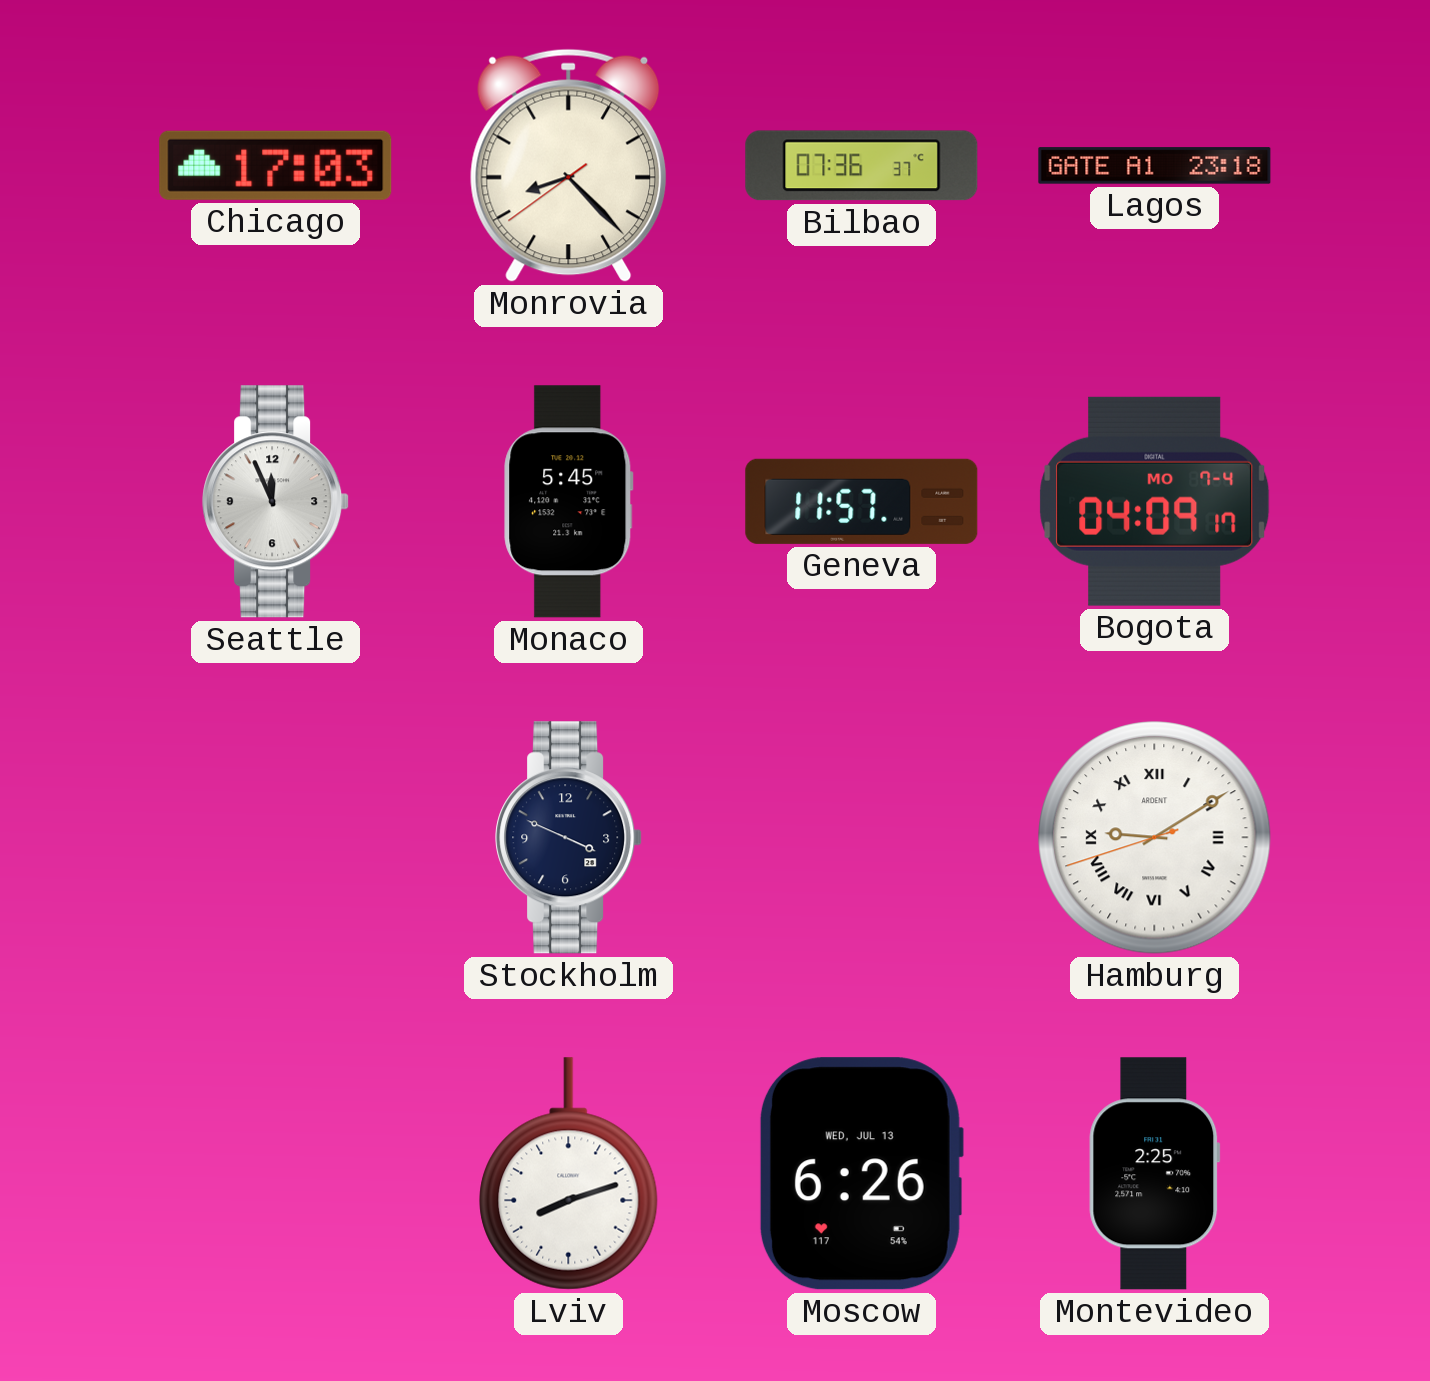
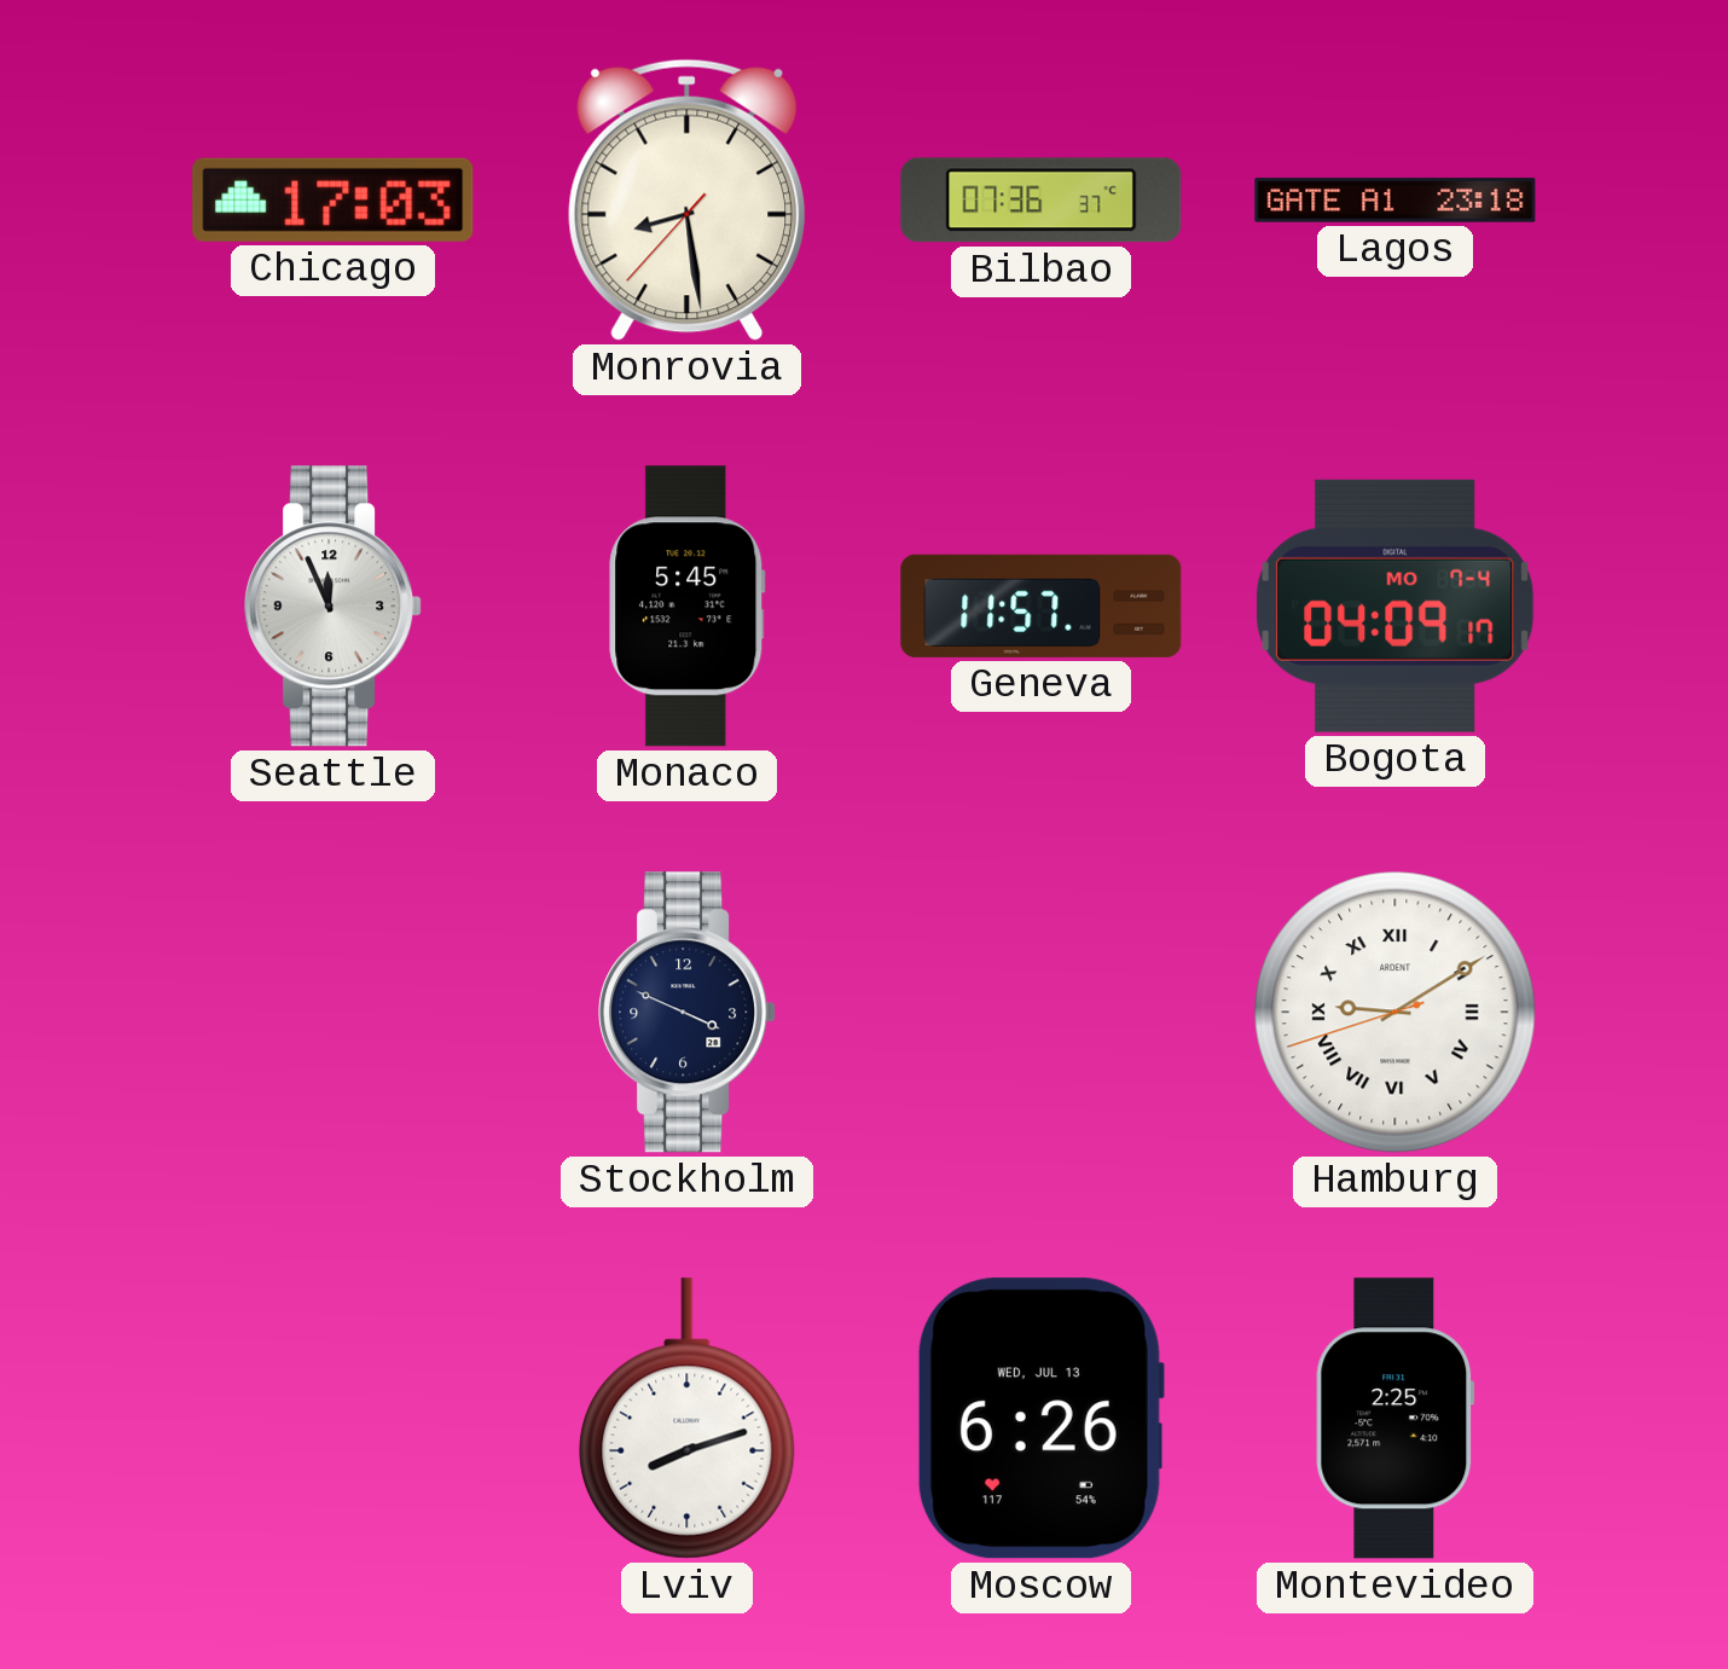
Monrovia: 8:22 -> 8:28
